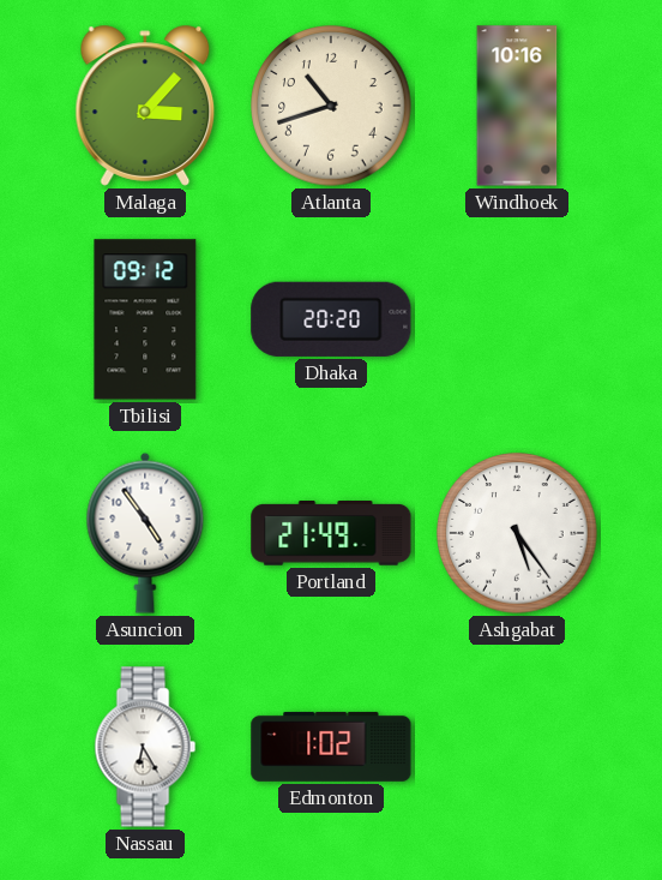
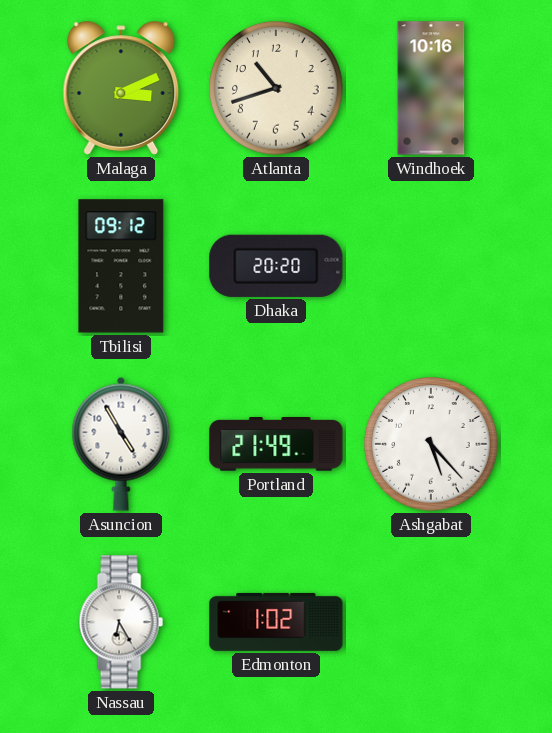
Malaga: 3:07 -> 3:11
Asuncion: 4:54 -> 4:55
Ashgabat: 5:24 -> 5:23
